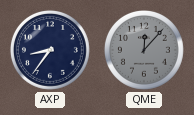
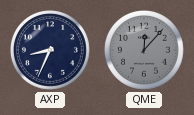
AXP: 8:36 -> 8:34
